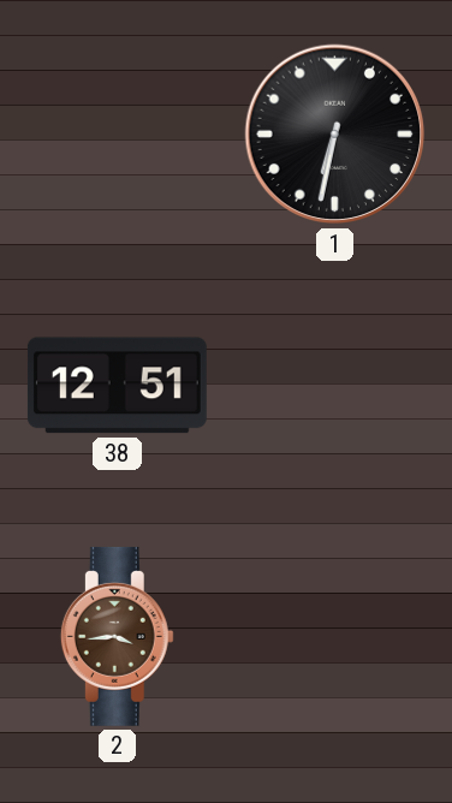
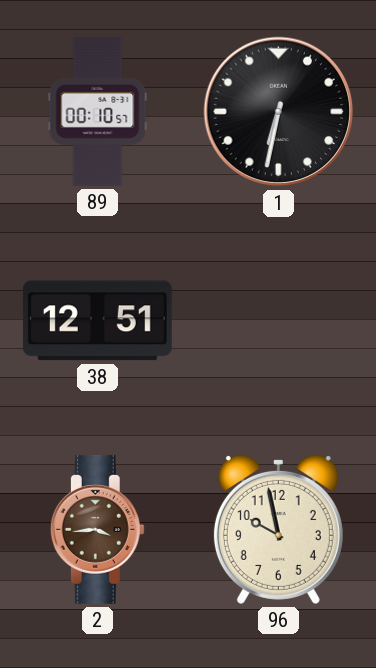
89: none -> 00:10
96: none -> 9:58
